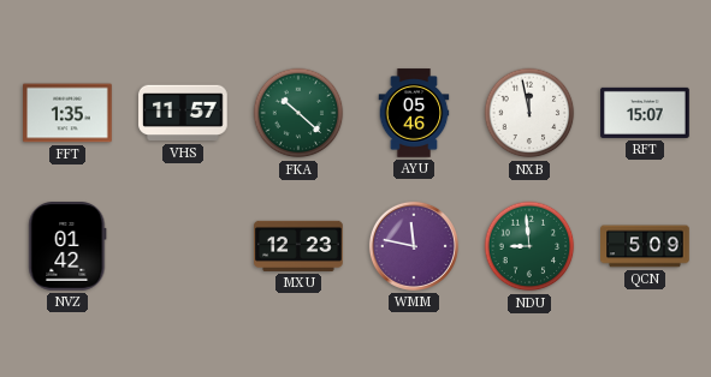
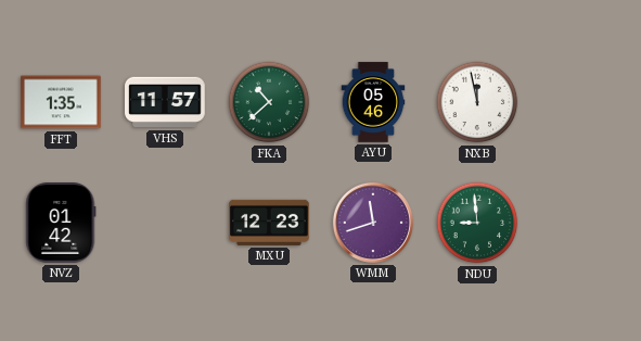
FKA: 10:22 -> 10:38
RFT: 15:07 -> none
WMM: 11:47 -> 11:42
QCN: 5:09 -> none
